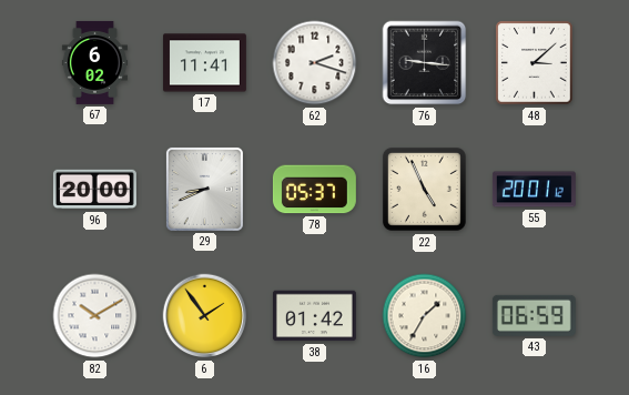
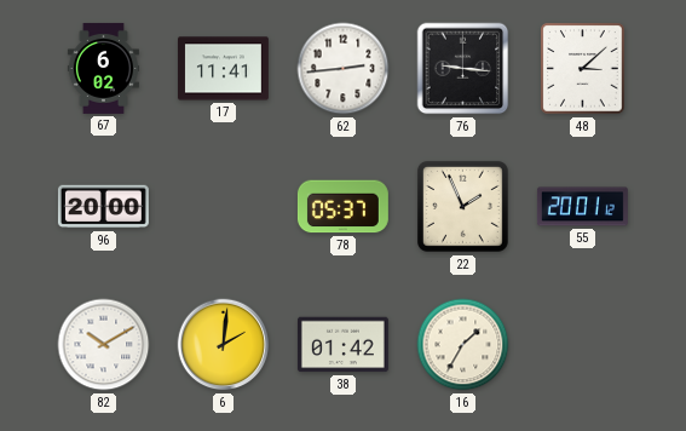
62: 2:18 -> 2:44
29: 8:41 -> none
22: 4:56 -> 1:56
6: 1:54 -> 2:01
43: 06:59 -> none
